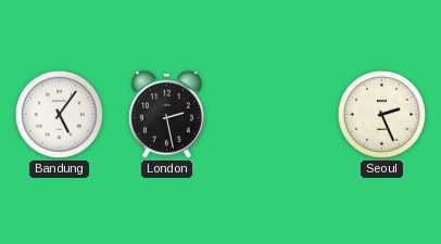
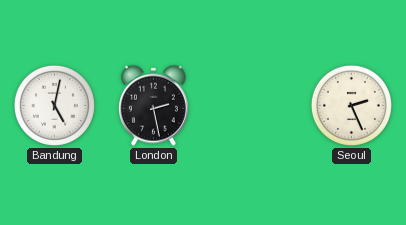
Bandung: 5:06 -> 5:02
